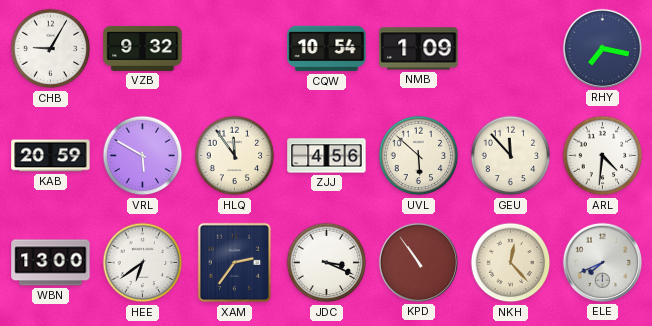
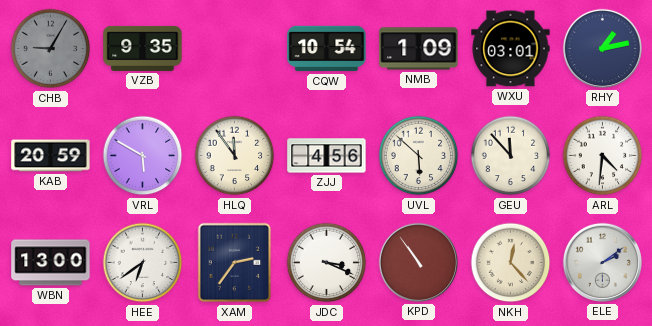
CHB dial: white -> grey
VZB: 9:32 -> 9:35
WXU: none -> 03:01
RHY: 7:17 -> 1:13
ELE: 7:41 -> 2:09
